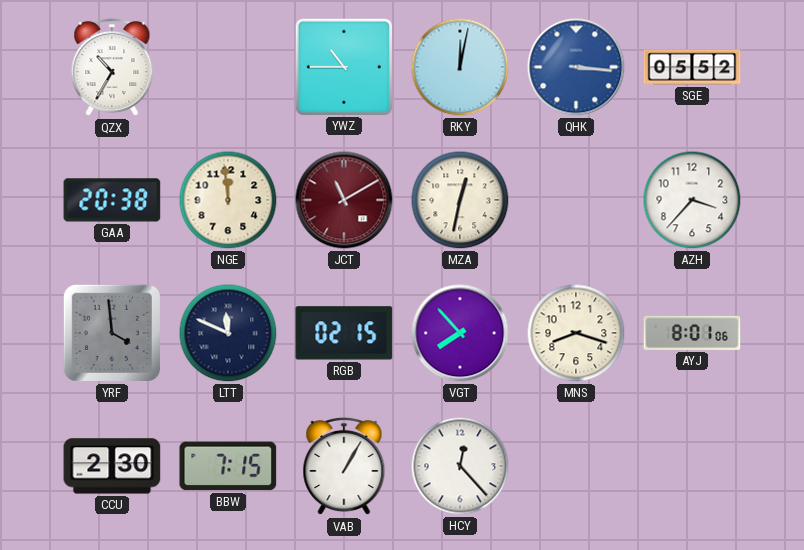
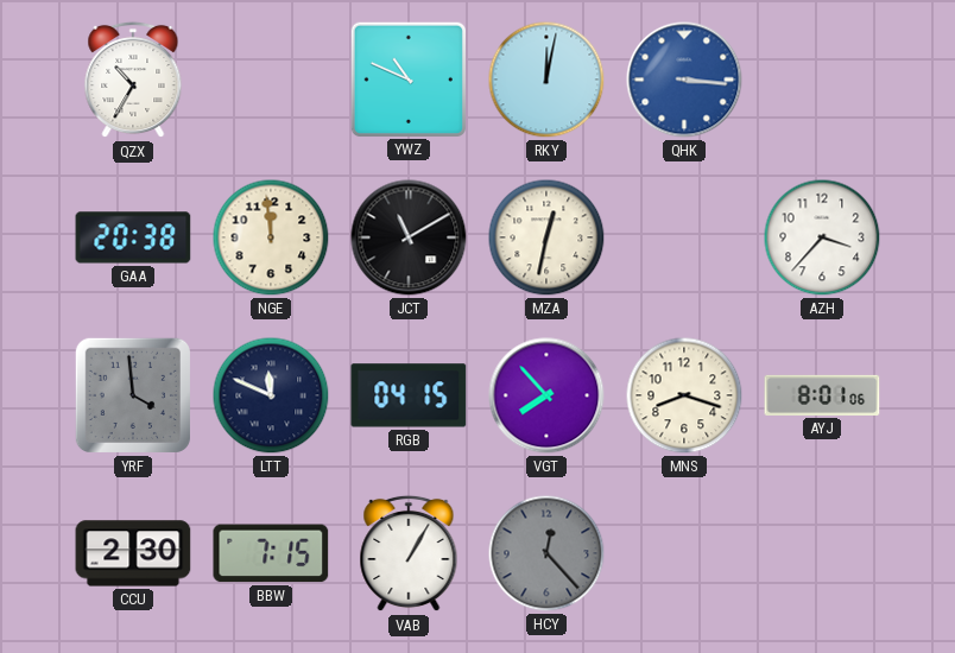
YWZ: 10:45 -> 10:49
SGE: 05:52 -> none
JCT dial: burgundy -> black
RGB: 02:15 -> 04:15
HCY dial: white -> grey
